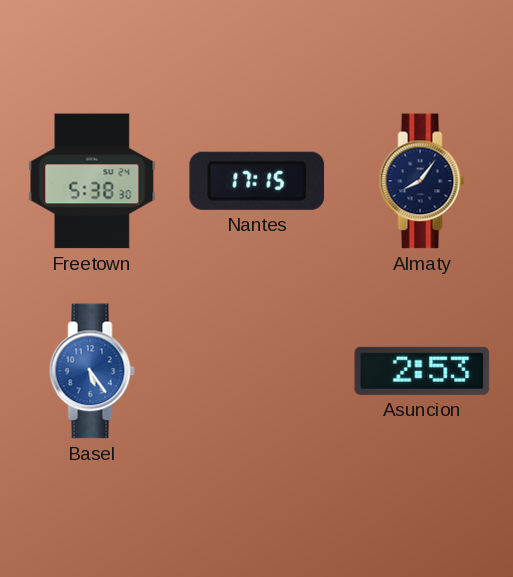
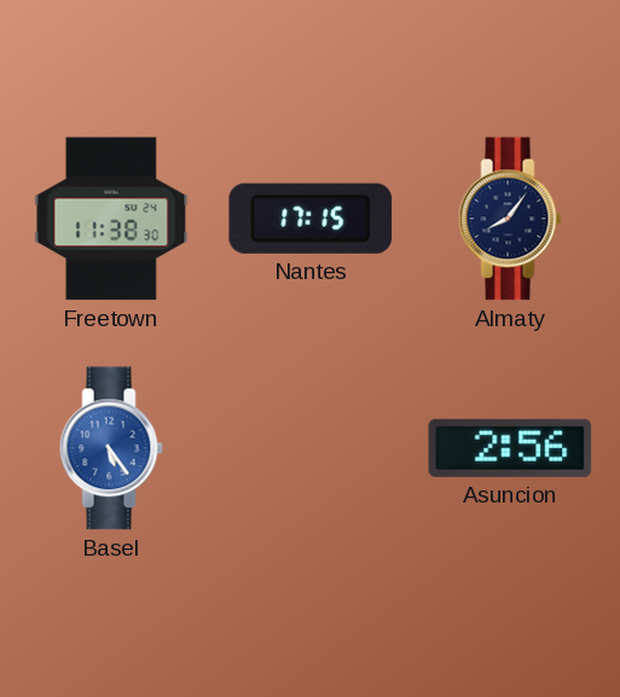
Freetown: 5:38 -> 11:38
Asuncion: 2:53 -> 2:56
